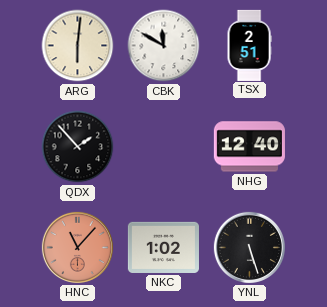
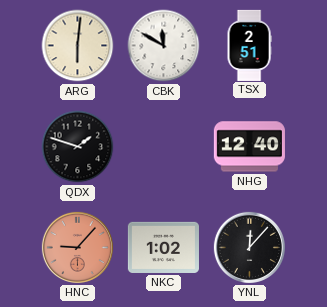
QDX: 1:53 -> 1:48
HNC: 11:07 -> 9:07
YNL: 5:27 -> 12:07
